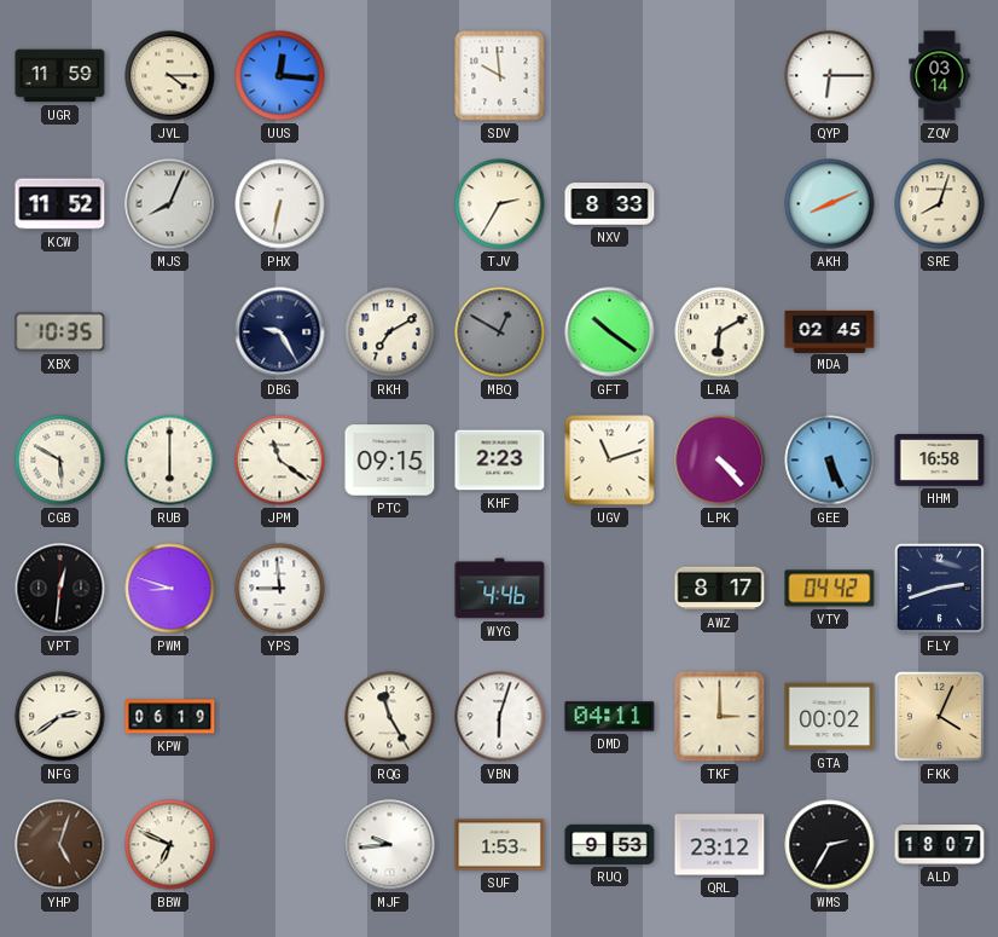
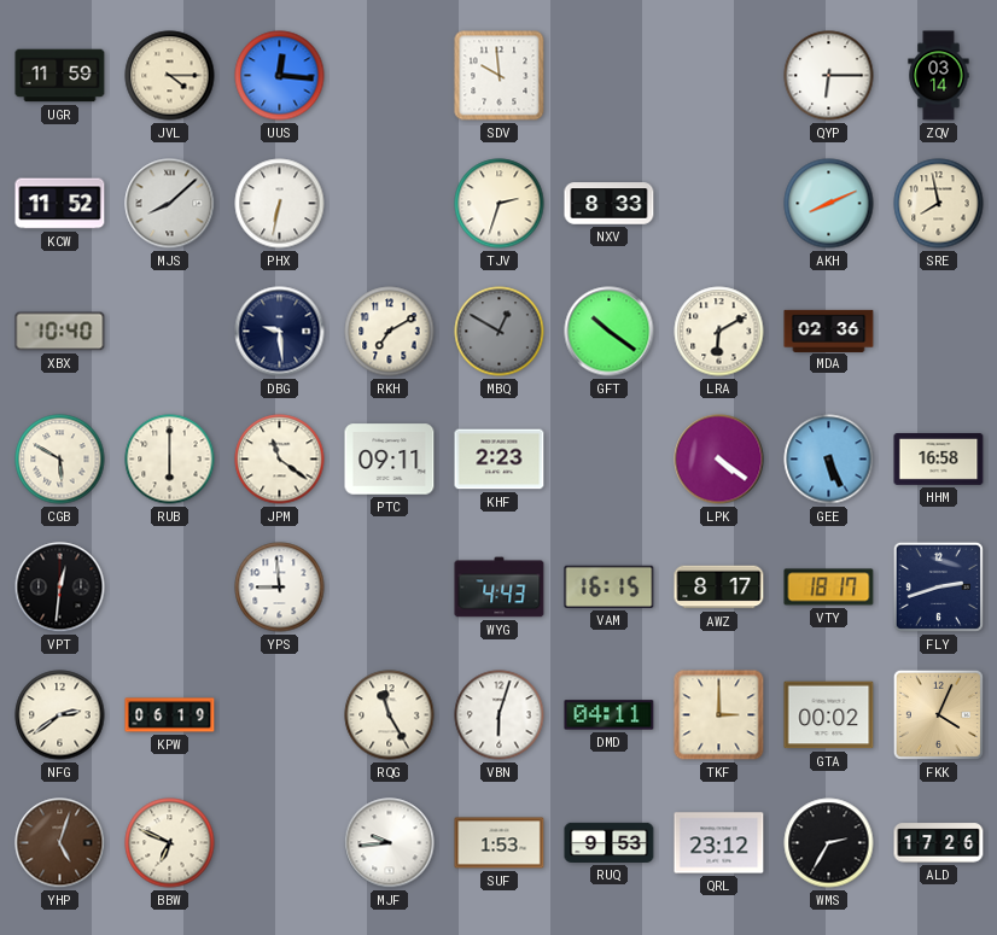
MJS: 8:04 -> 8:08
TJV: 2:35 -> 2:33
SRE: 8:03 -> 7:58
XBX: 10:35 -> 10:40
DBG: 9:25 -> 9:29
MDA: 02:45 -> 02:36
PTC: 09:15 -> 09:11
UGV: 11:12 -> none
LPK: 4:23 -> 4:21
PWM: 8:48 -> none
WYG: 4:46 -> 4:43
VAM: none -> 16:15
VTY: 04:42 -> 18:17
ALD: 18:07 -> 17:26
